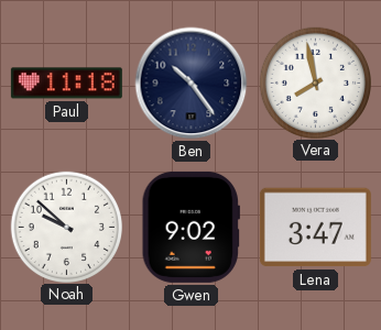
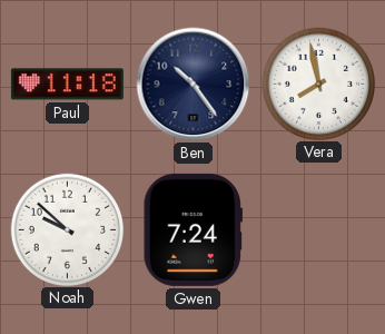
Gwen: 9:02 -> 7:24
Lena: 3:47 -> none
